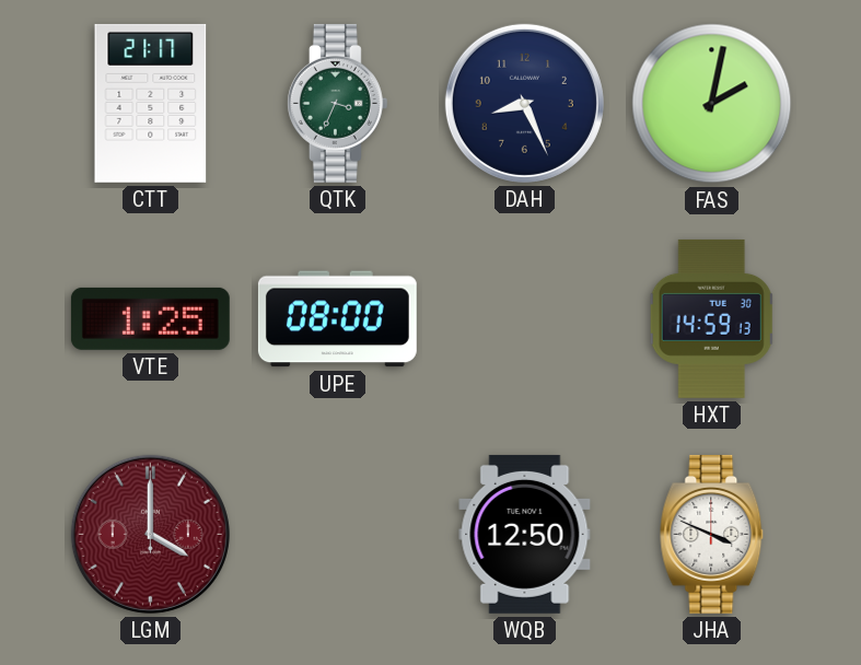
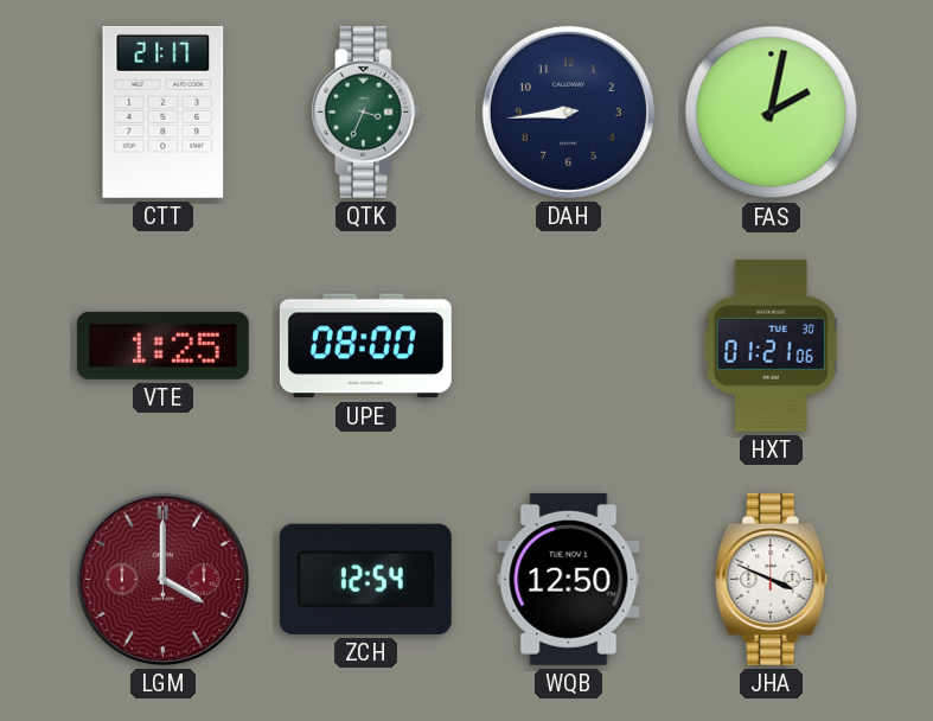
DAH: 8:26 -> 8:44
HXT: 14:59 -> 01:21
ZCH: none -> 12:54
